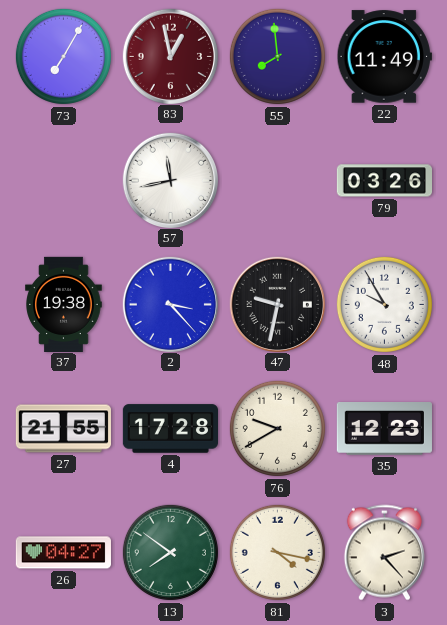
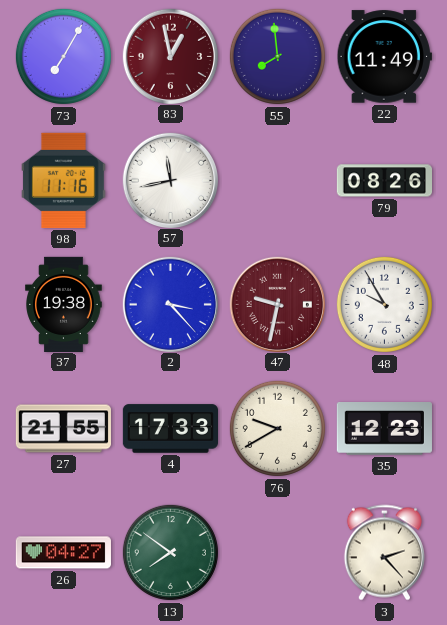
98: none -> 11:16
79: 03:26 -> 08:26
47 dial: black -> burgundy
4: 17:28 -> 17:33
81: 4:17 -> none
